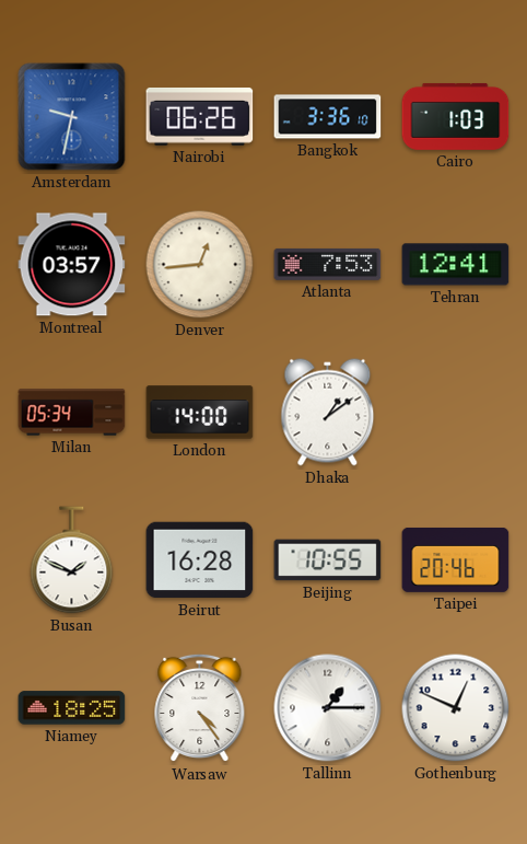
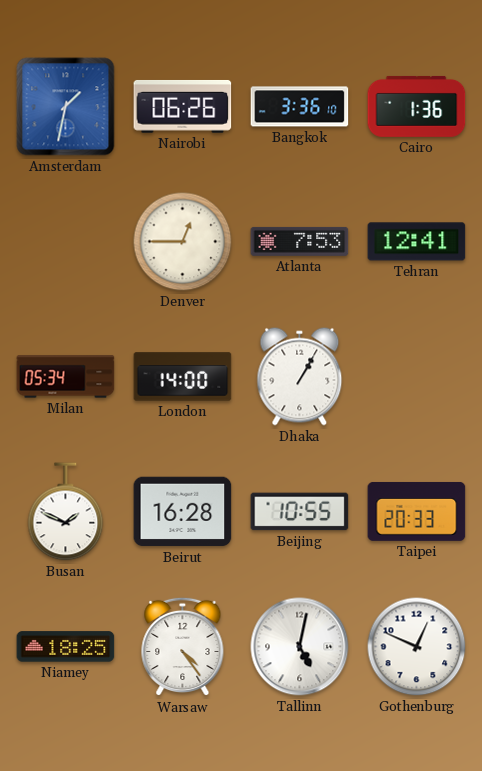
Amsterdam: 9:32 -> 1:32
Cairo: 1:03 -> 1:36
Montreal: 03:57 -> none
Denver: 12:44 -> 12:45
Dhaka: 1:09 -> 1:05
Taipei: 20:46 -> 20:33
Tallinn: 1:15 -> 5:02
